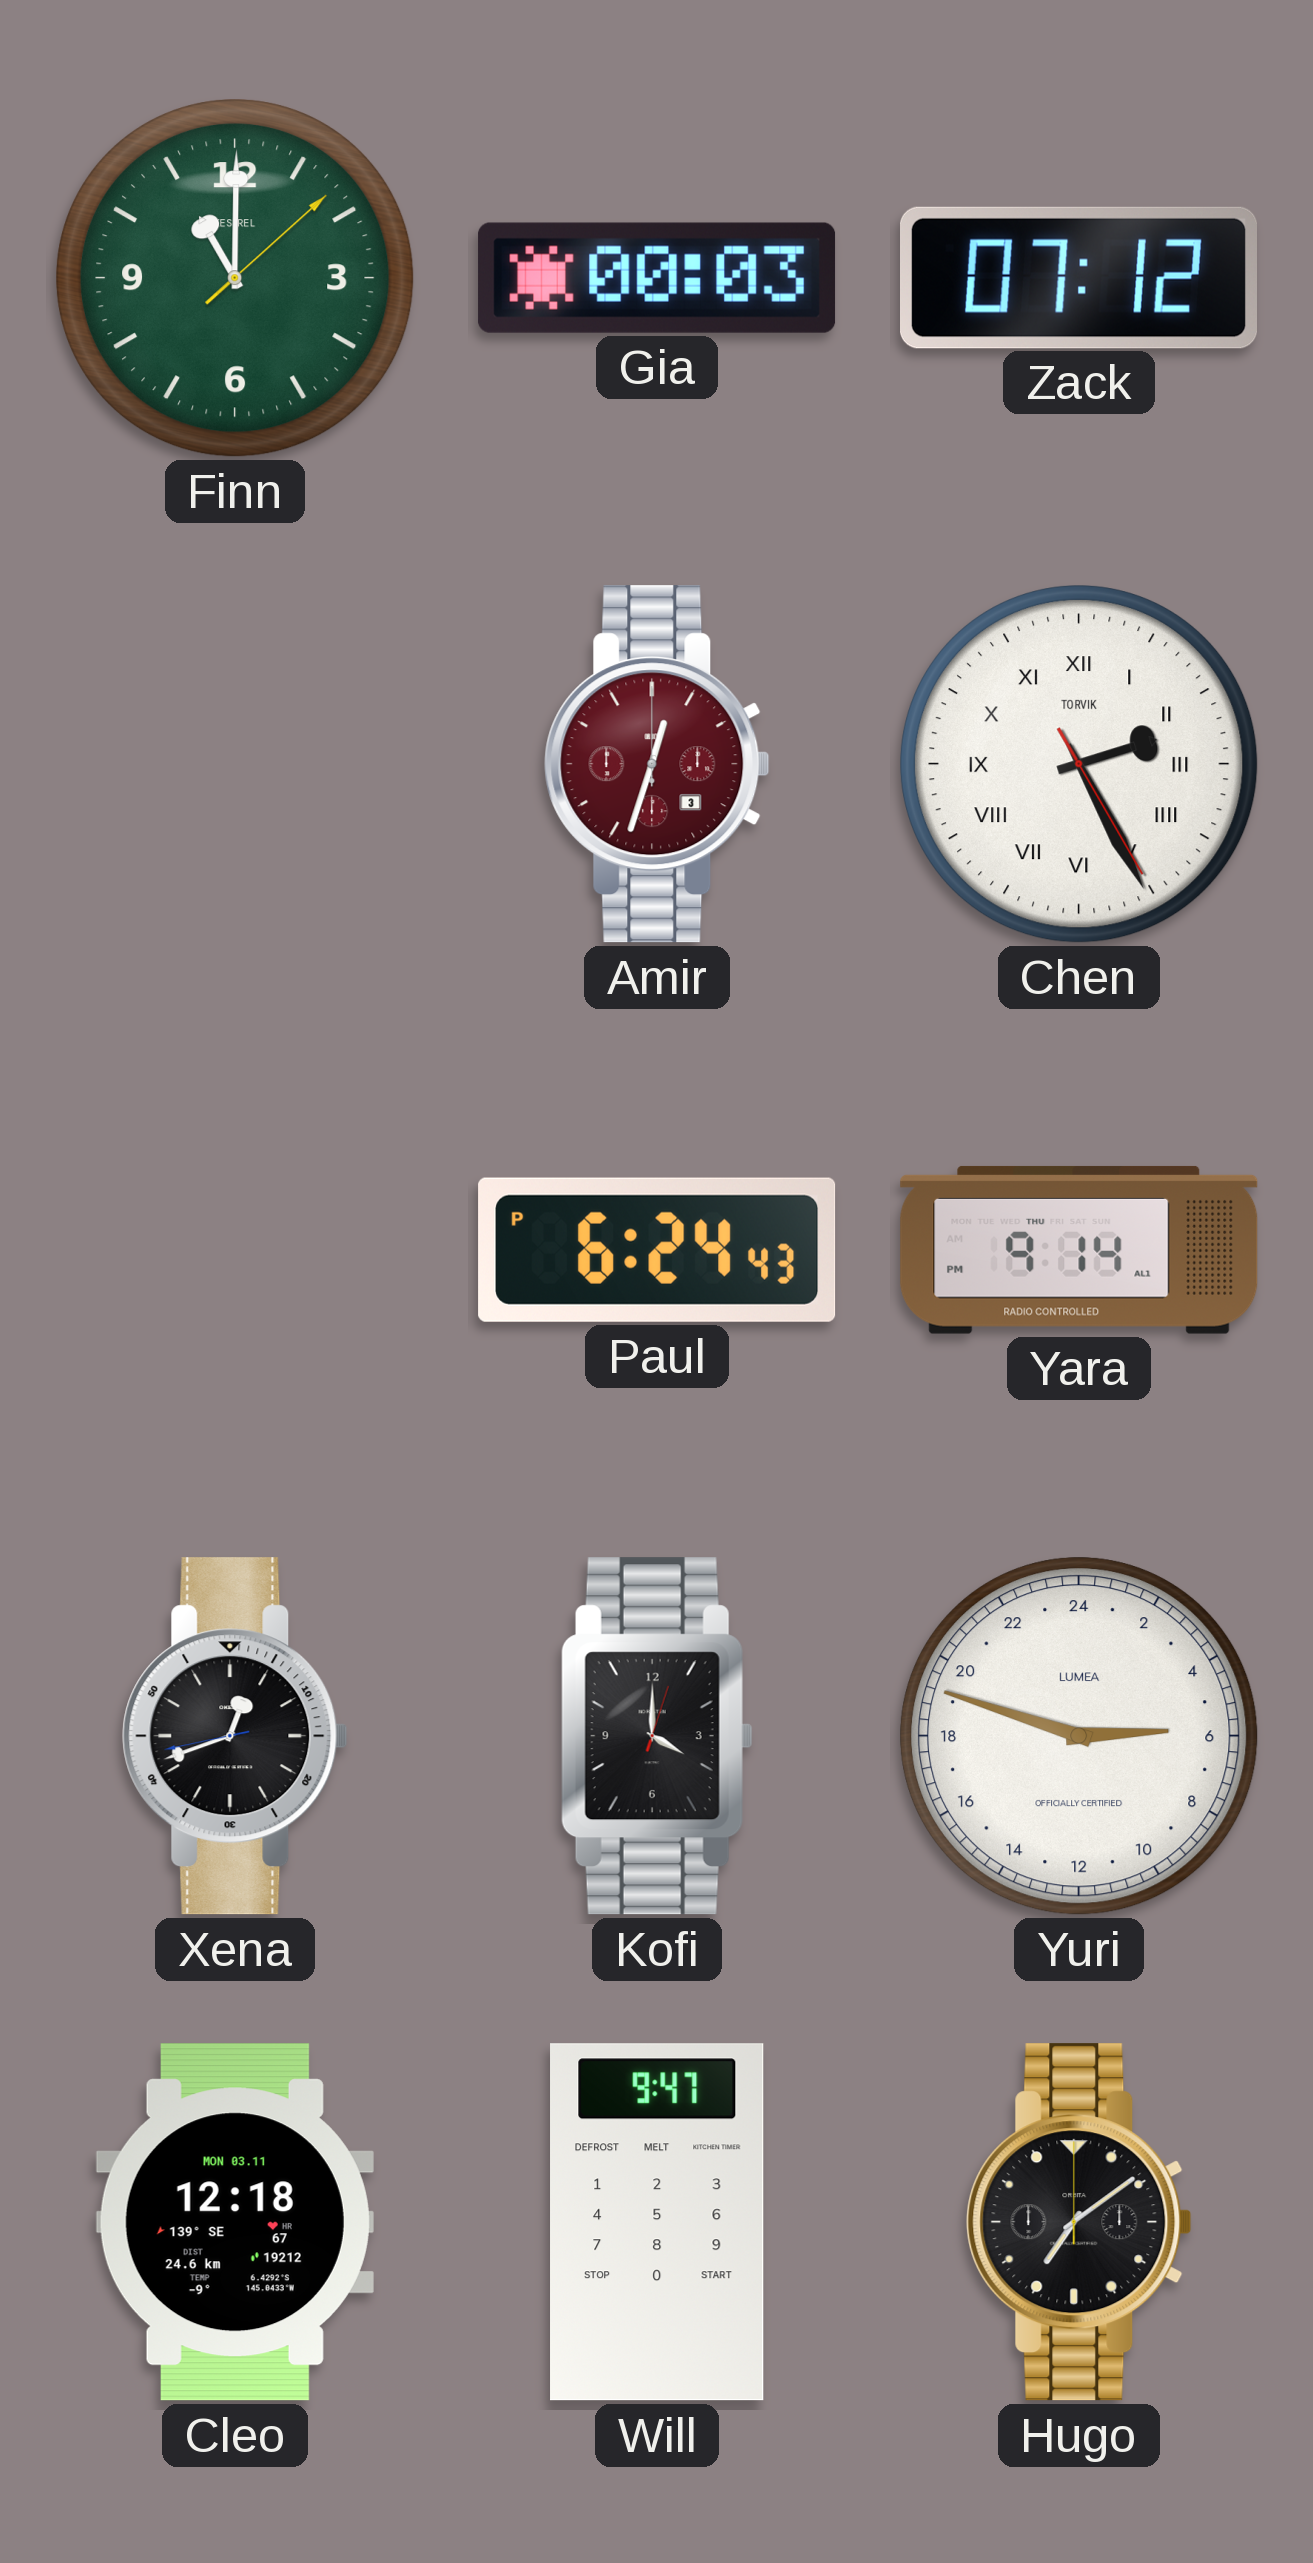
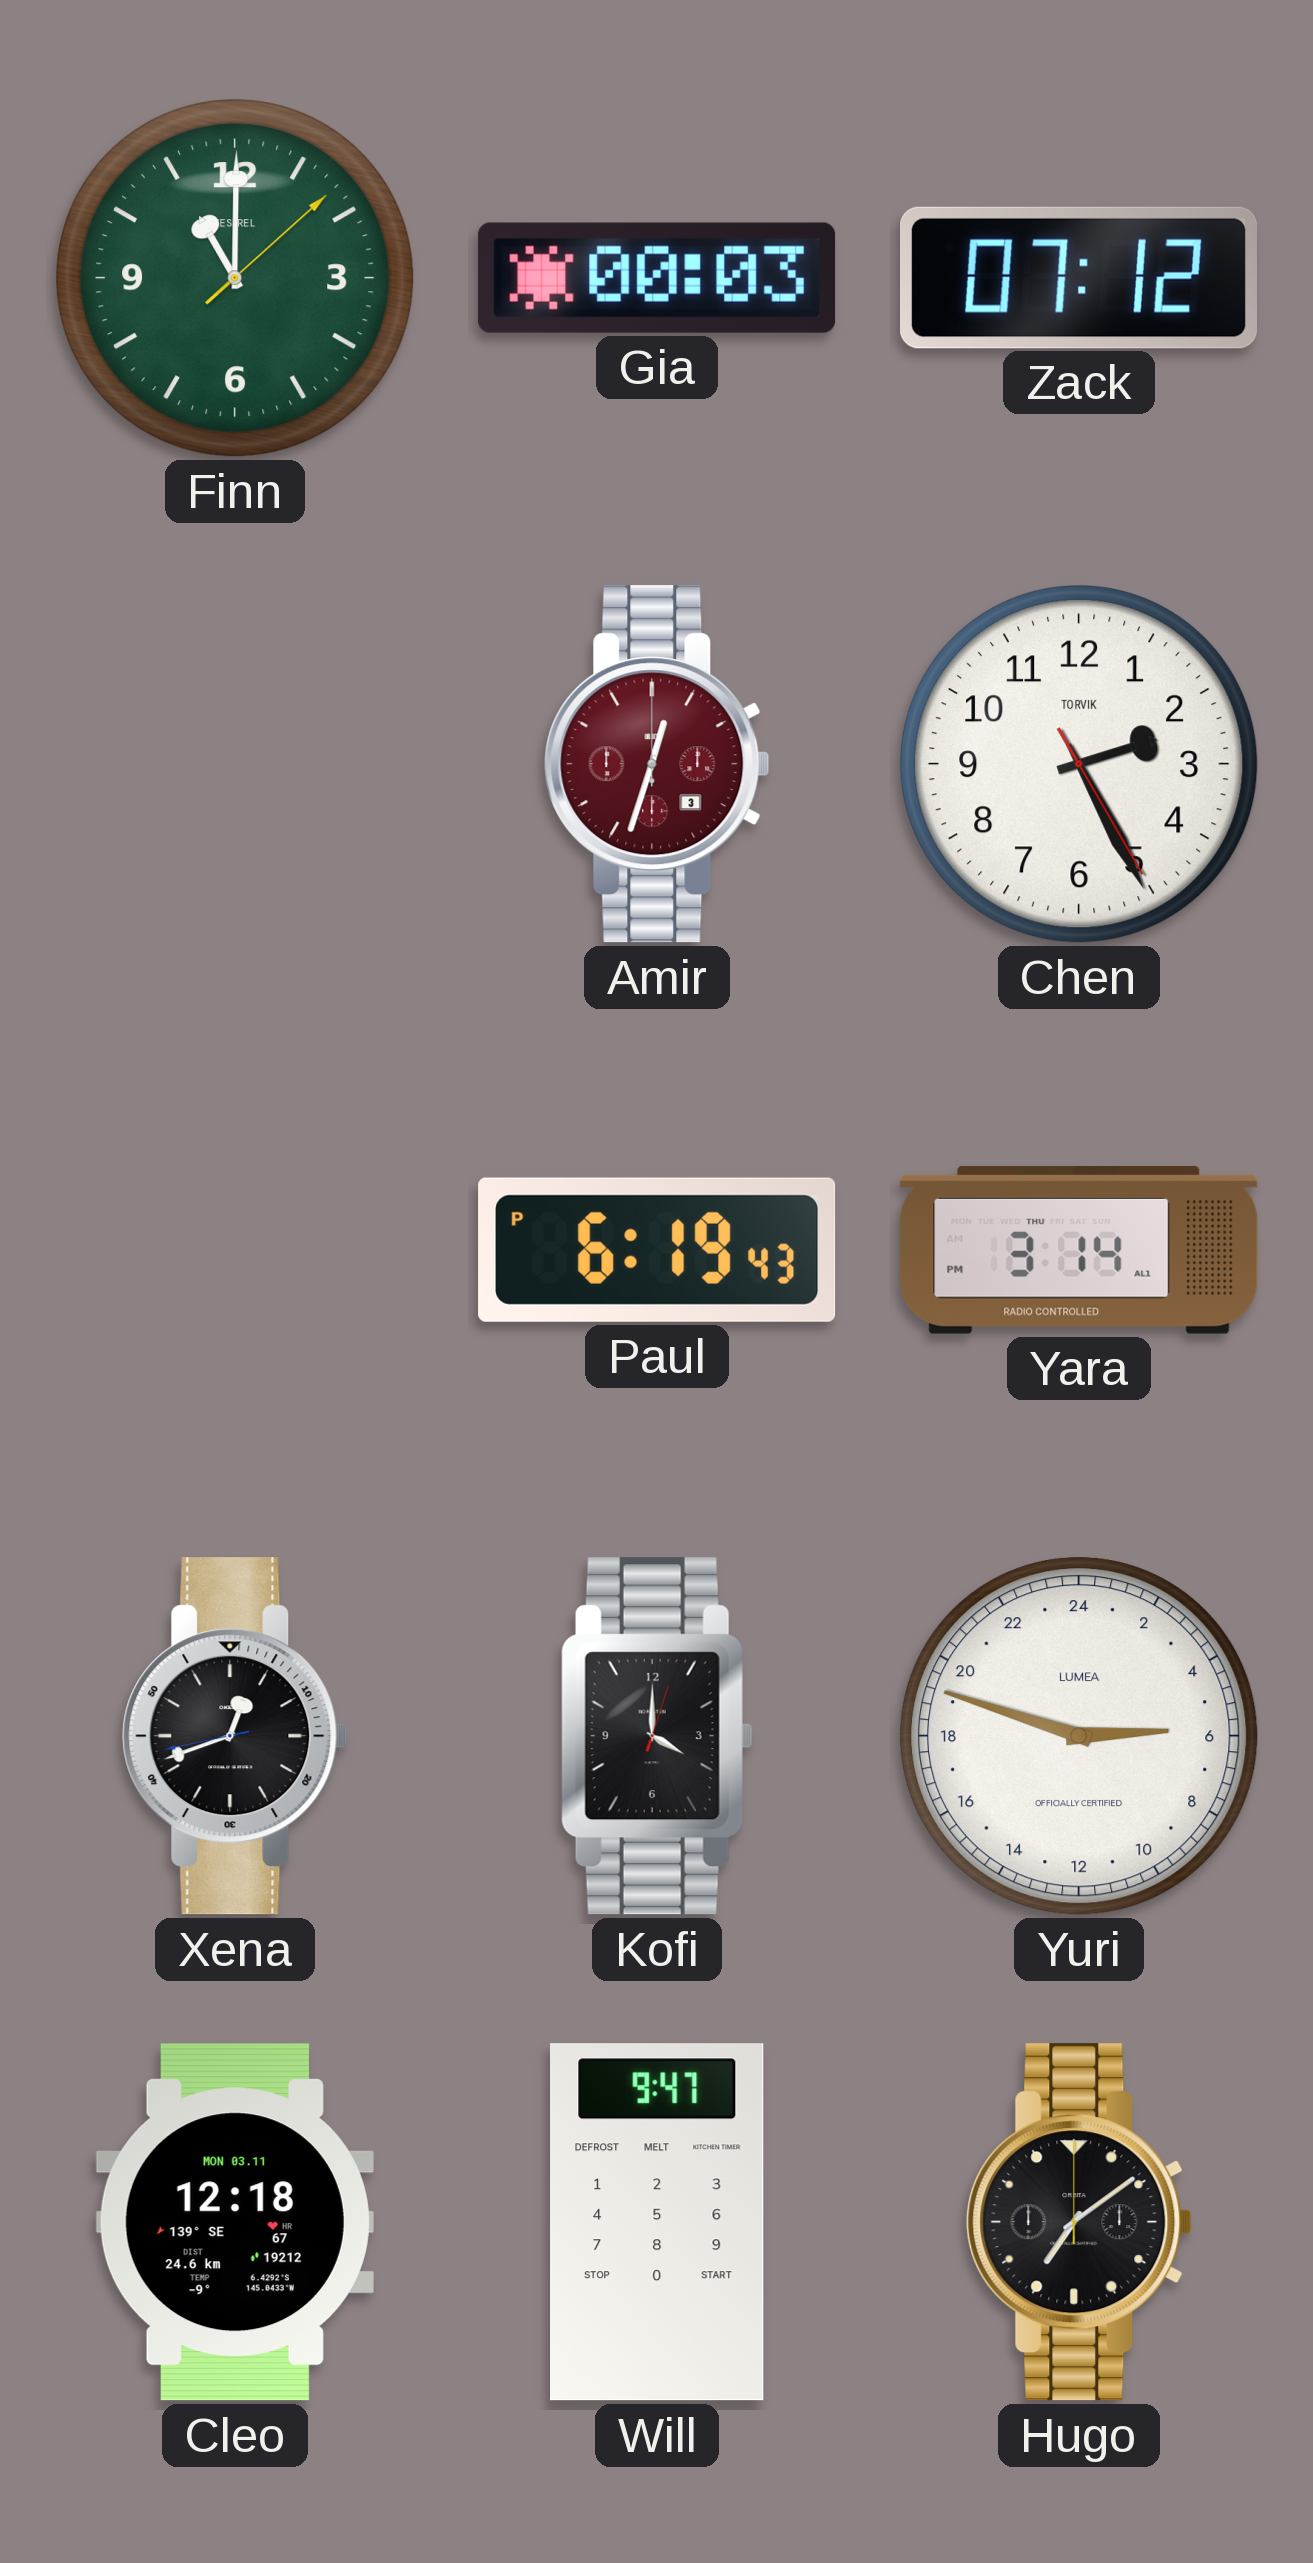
Chen numerals: Roman -> Arabic
Paul: 6:24 -> 6:19
Yara: 9:14 -> 3:14
